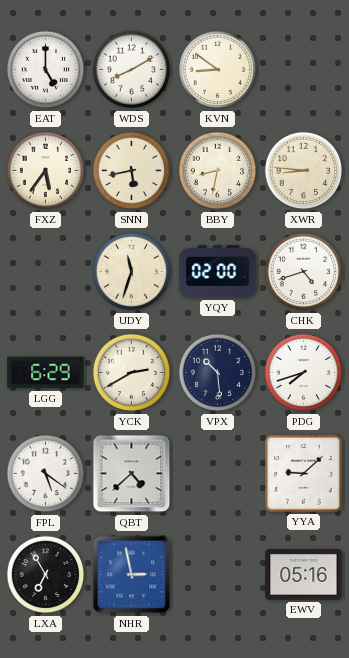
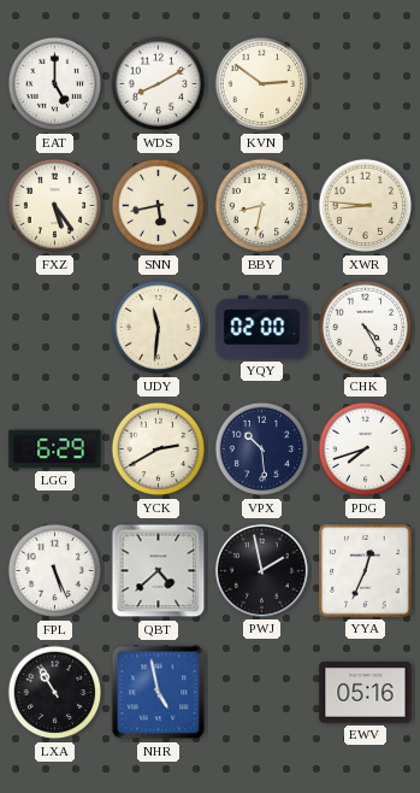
KVN: 8:51 -> 2:51
FXZ: 5:36 -> 5:24
UDY: 11:33 -> 11:31
CHK: 4:42 -> 4:25
FPL: 5:21 -> 5:26
PWJ: none -> 1:58
YYA: 9:08 -> 12:34
LXA: 6:55 -> 10:55
NHR: 2:58 -> 4:58
